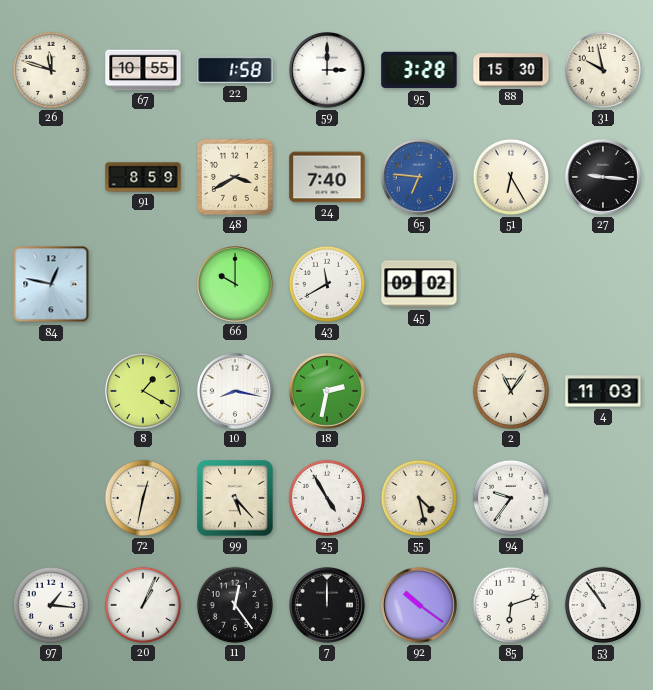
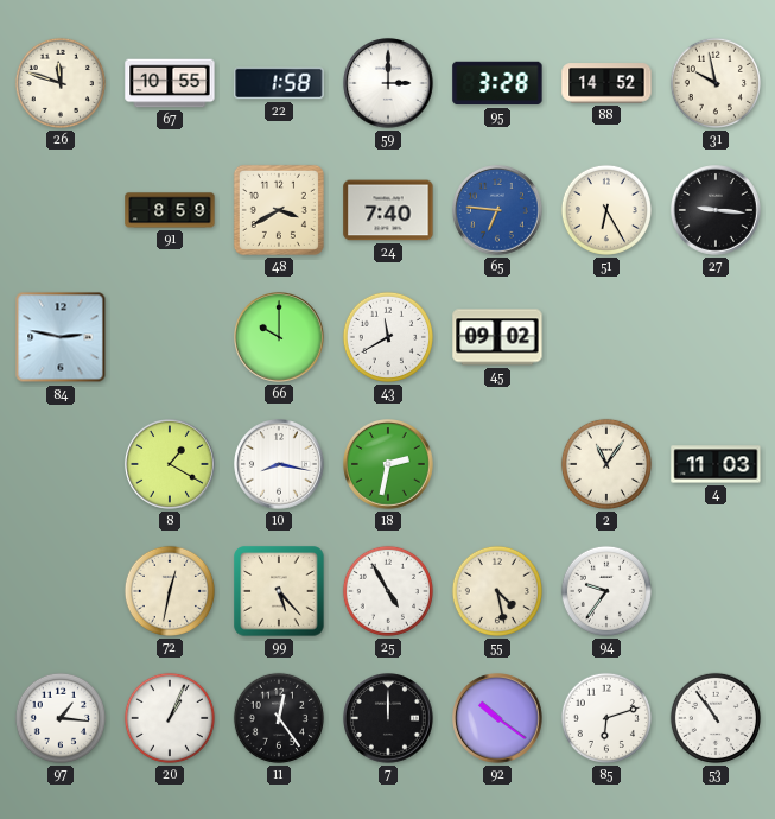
88: 15:30 -> 14:52
84: 12:47 -> 2:47
